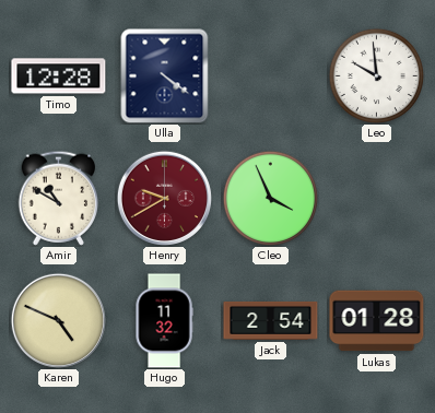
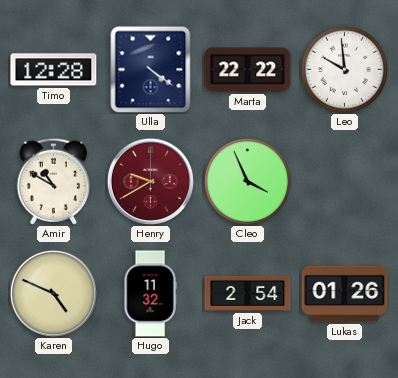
Marta: none -> 22:22
Lukas: 01:28 -> 01:26
